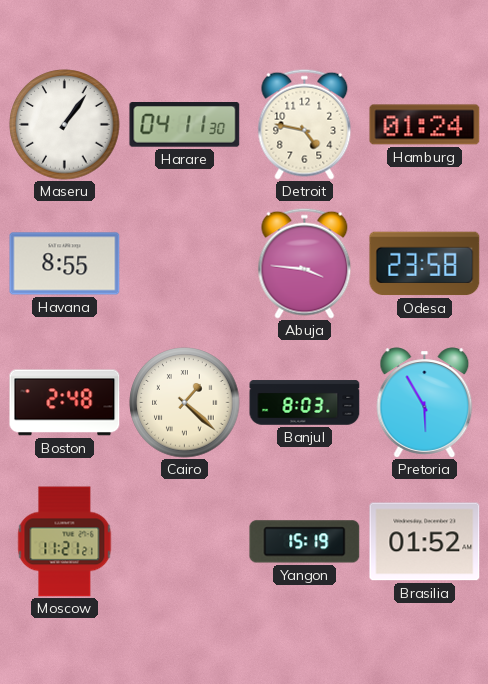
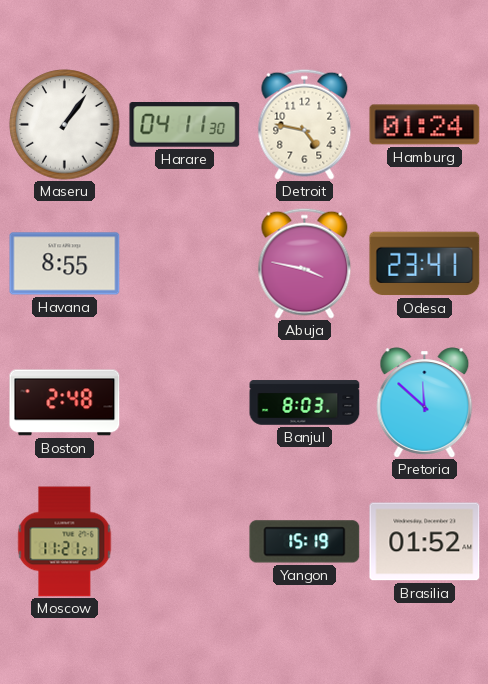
Abuja: 3:46 -> 3:47
Odesa: 23:58 -> 23:41
Cairo: 1:22 -> none
Pretoria: 5:55 -> 11:52
